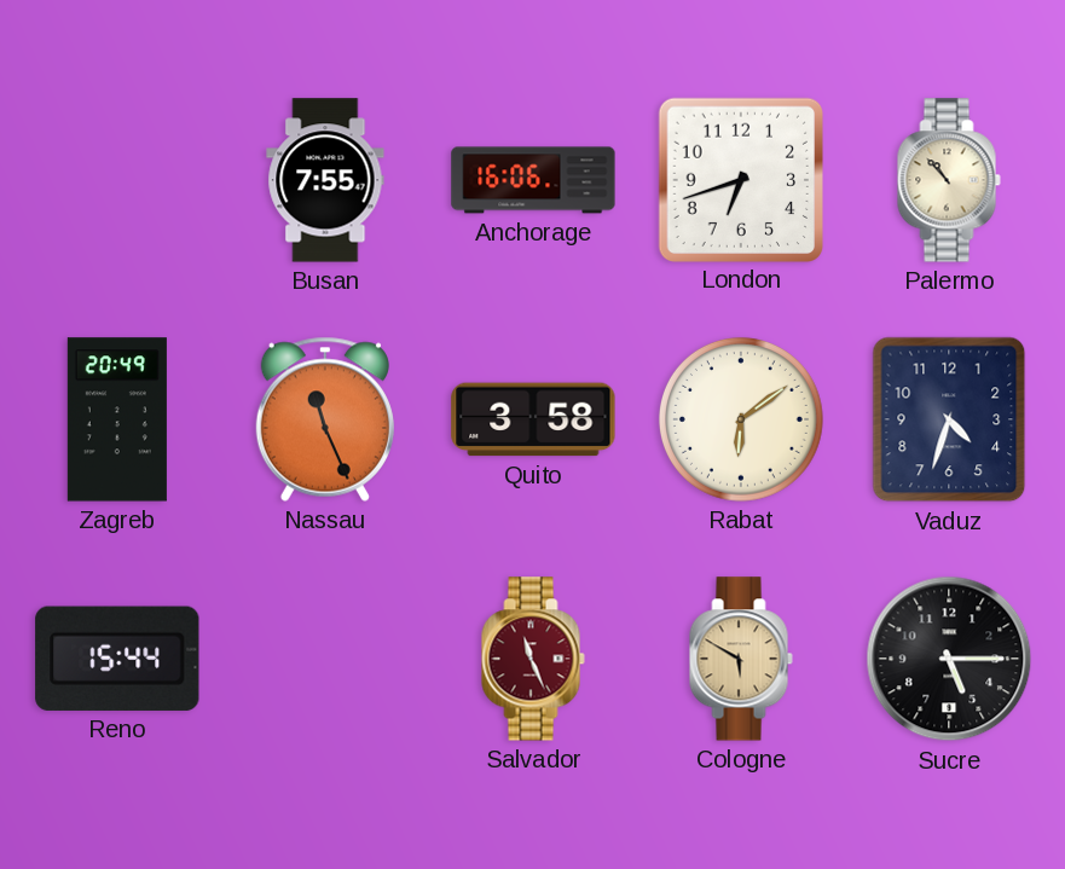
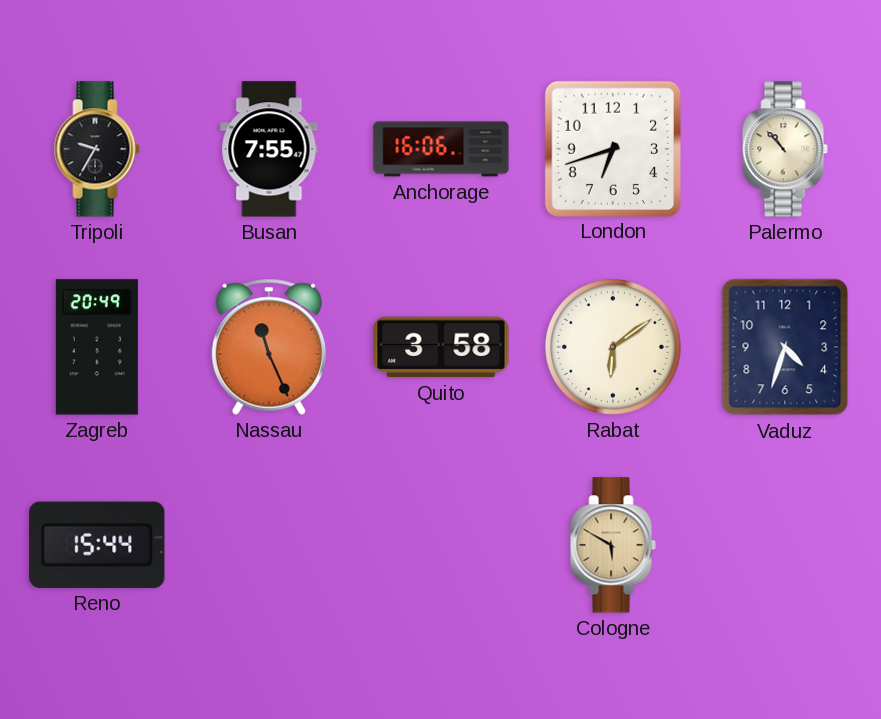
Tripoli: none -> 9:35
Salvador: 11:26 -> none
Sucre: 5:15 -> none
